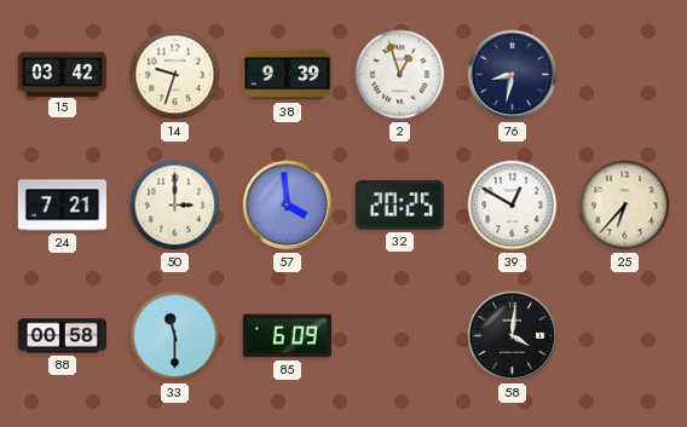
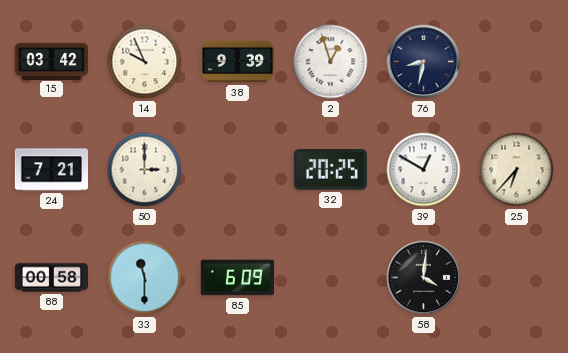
14: 9:33 -> 9:56
57: 3:59 -> none
